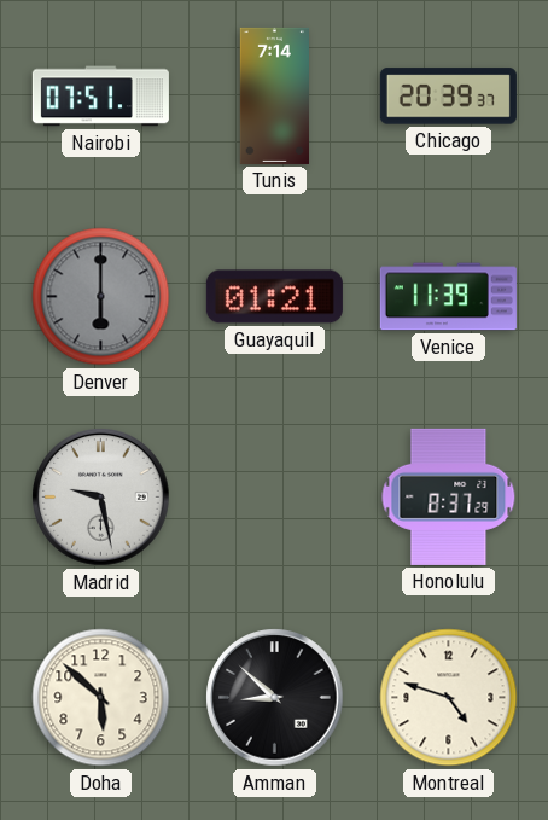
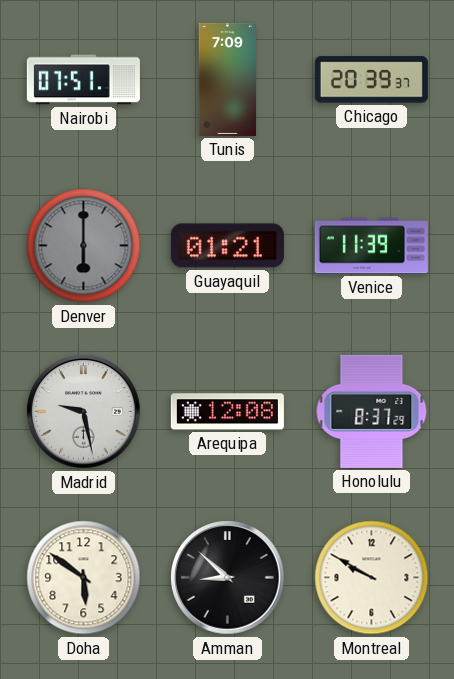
Tunis: 7:14 -> 7:09
Arequipa: none -> 12:08
Doha: 5:52 -> 5:51
Montreal: 4:48 -> 9:50
